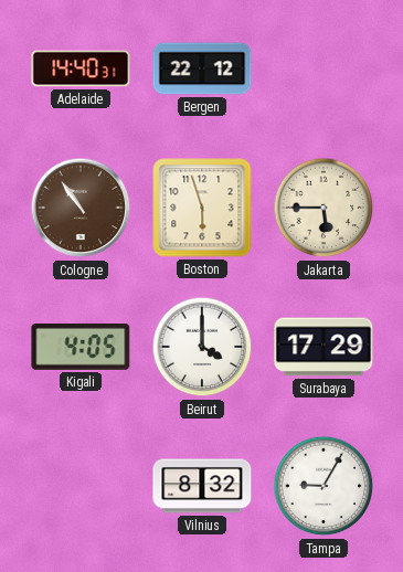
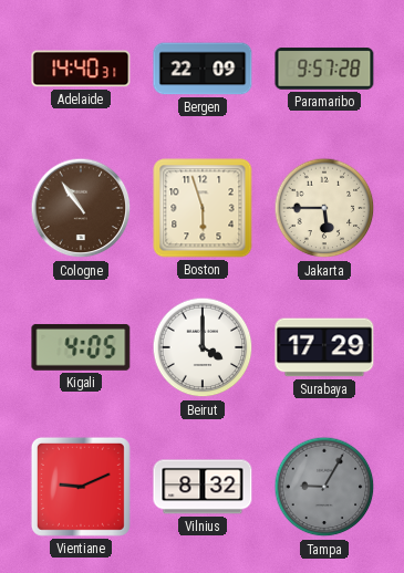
Bergen: 22:12 -> 22:09
Paramaribo: none -> 9:57
Vientiane: none -> 9:11
Tampa dial: white -> grey
